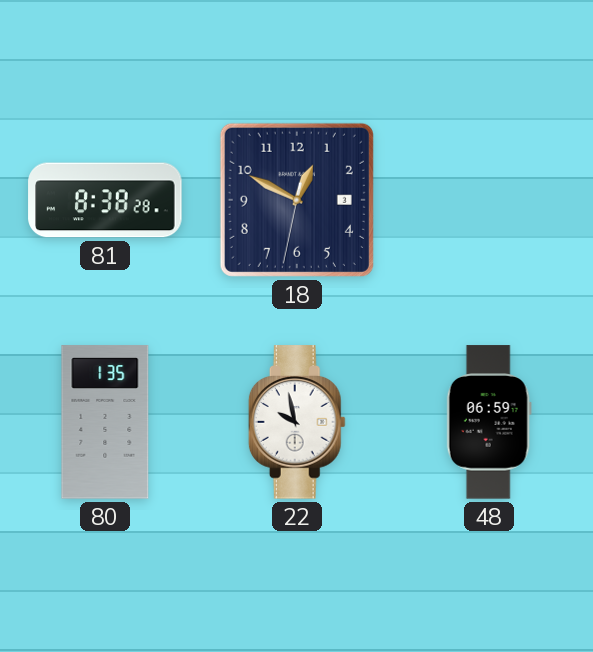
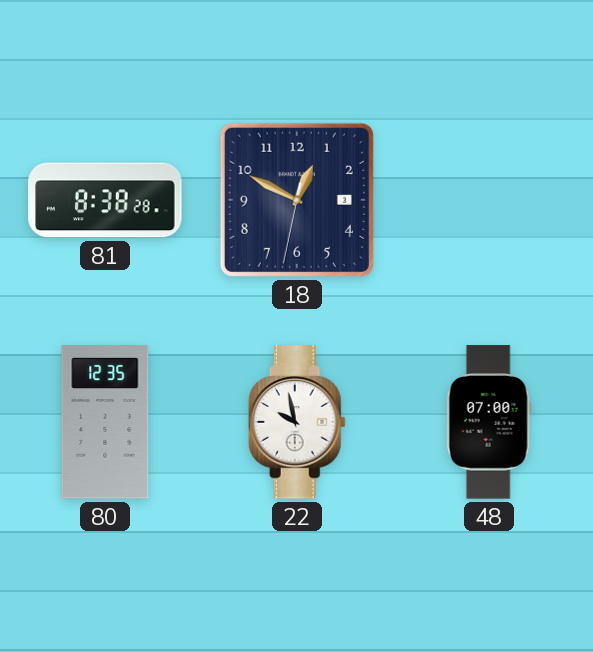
80: 1:35 -> 12:35
48: 06:59 -> 07:00
